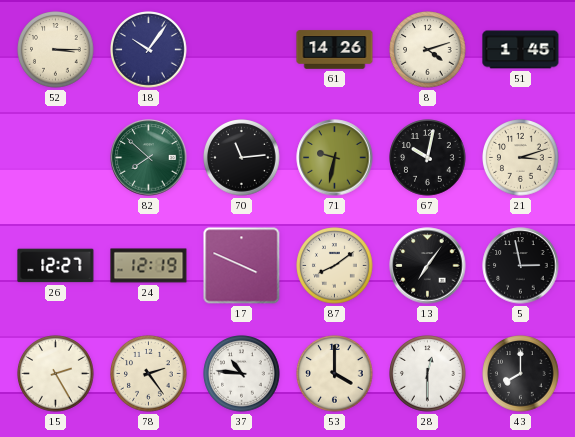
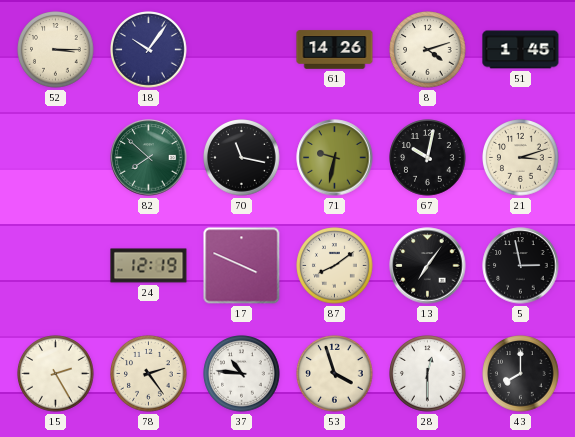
70: 11:14 -> 11:17
26: 12:27 -> none
53: 4:00 -> 3:57
